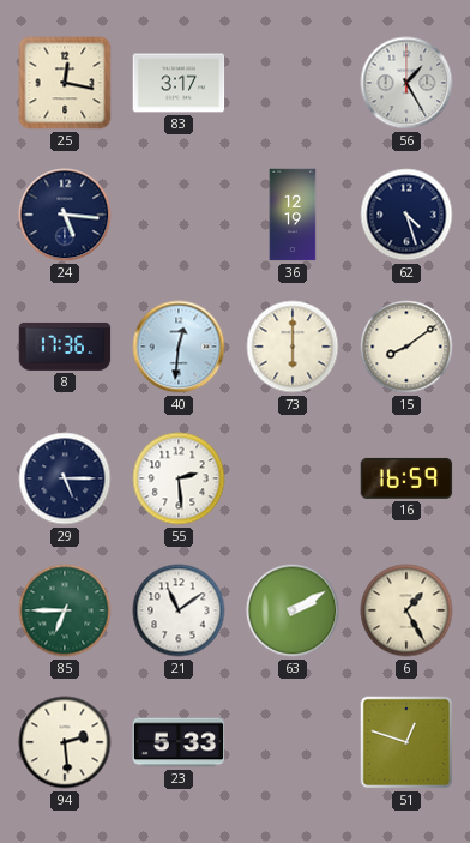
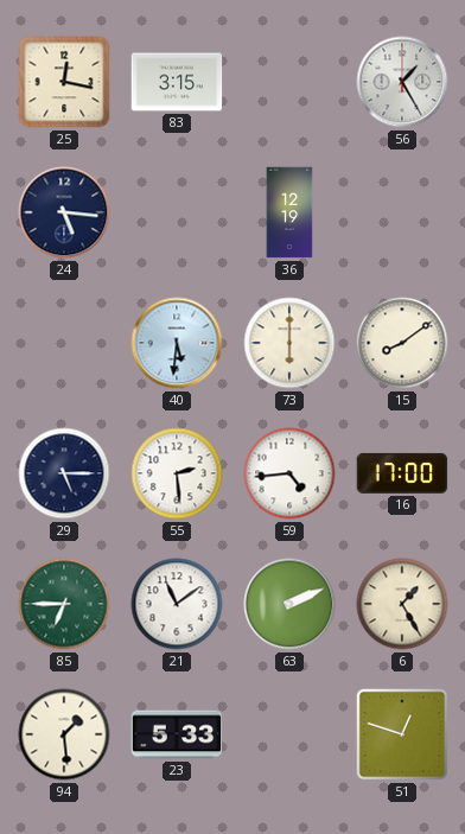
83: 3:17 -> 3:15
62: 4:27 -> none
8: 17:36 -> none
40: 12:31 -> 5:31
59: none -> 4:44
16: 16:59 -> 17:00
63: 2:10 -> 2:11
94: 2:29 -> 1:29
